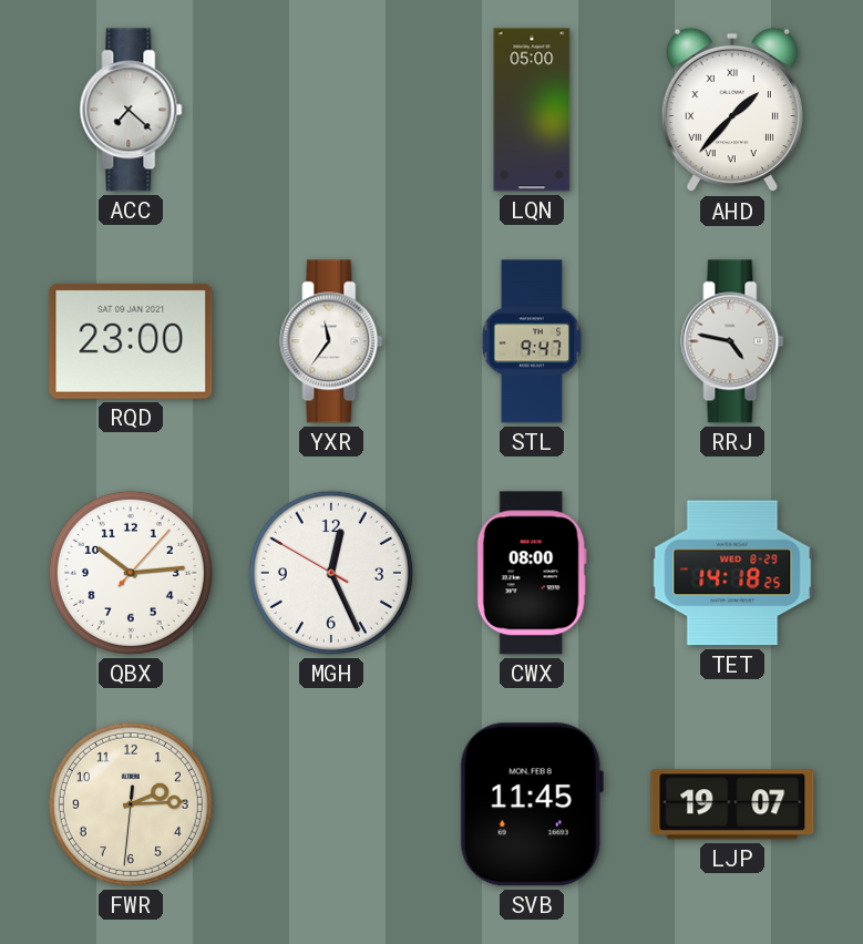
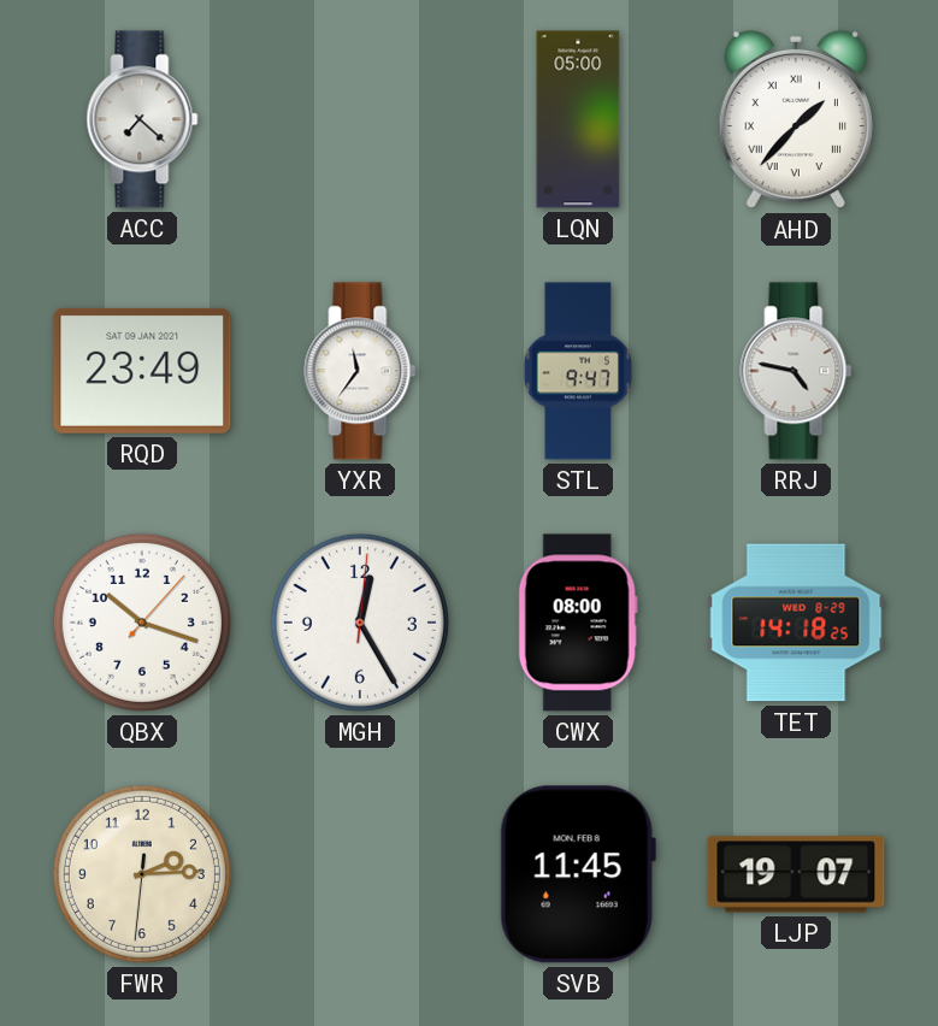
RQD: 23:00 -> 23:49
QBX: 10:14 -> 10:18
MGH: 12:25:50 -> 12:25:01
